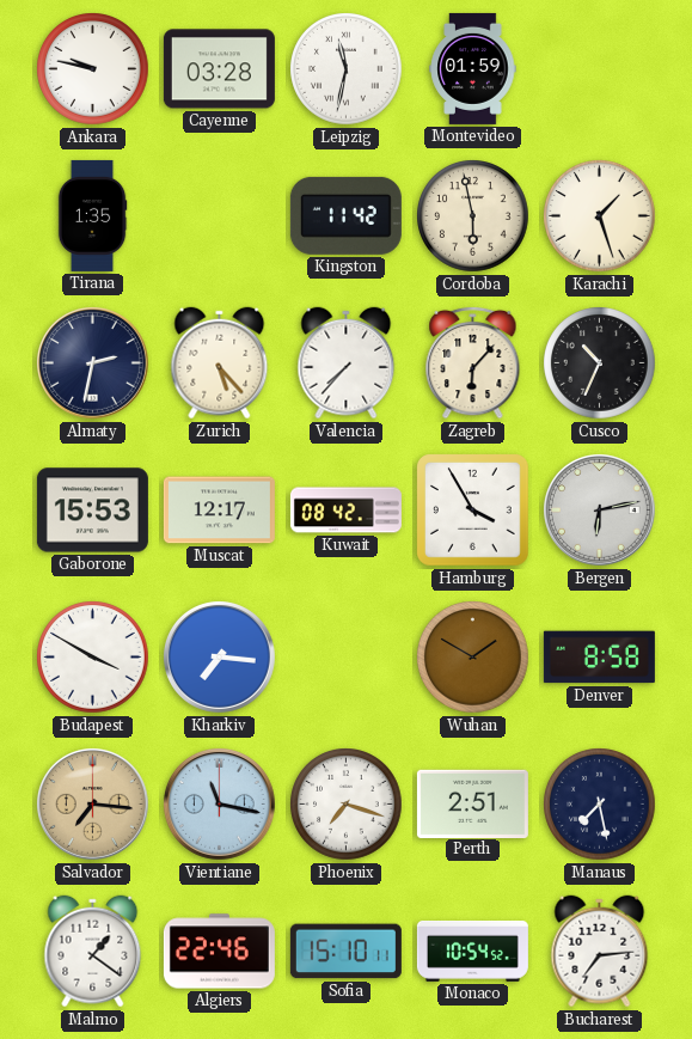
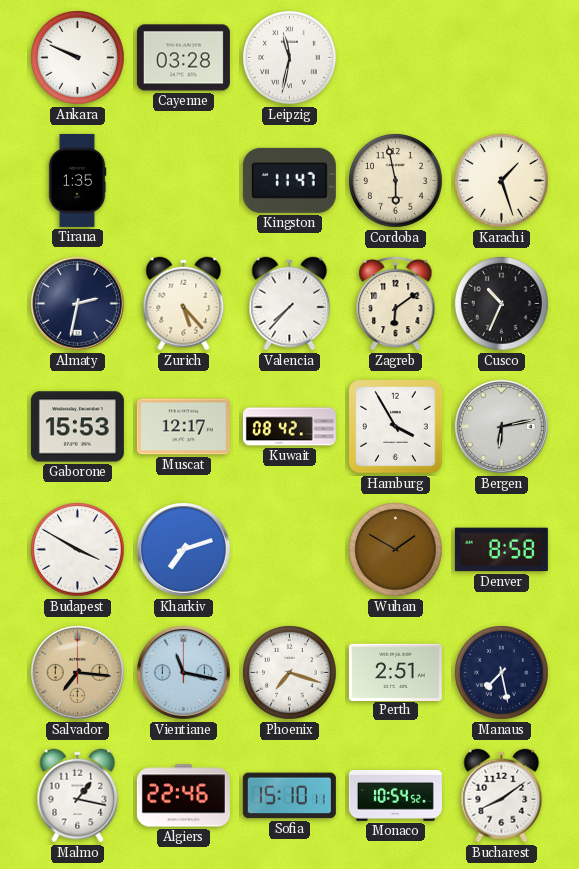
Ankara: 9:47 -> 9:49
Montevideo: 01:59 -> none
Kingston: 11:42 -> 11:47
Zagreb: 6:07 -> 6:09
Kharkiv: 7:16 -> 7:12
Malmo: 1:21 -> 1:17
Bucharest: 7:14 -> 8:09
